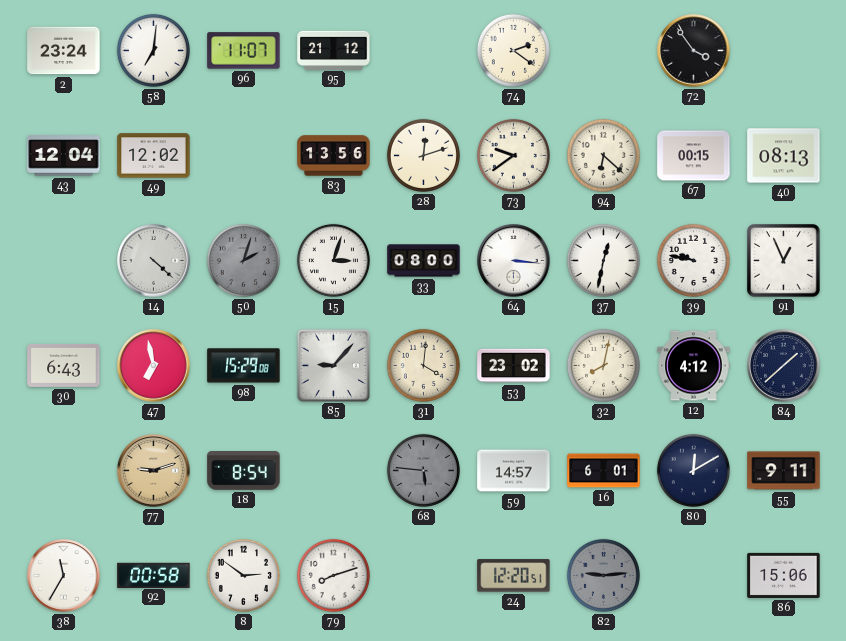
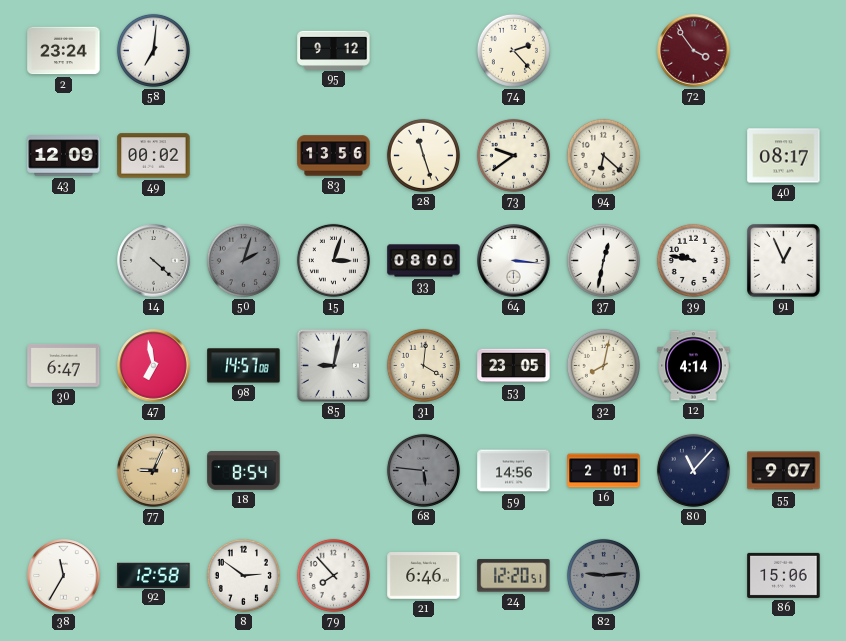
96: 11:07 -> none
95: 21:12 -> 9:12
74: 2:21 -> 2:23
72 dial: black -> burgundy
43: 12:04 -> 12:09
49: 12:02 -> 00:02
28: 12:12 -> 11:27
67: 00:15 -> none
40: 08:13 -> 08:17
30: 6:43 -> 6:47
98: 15:29 -> 14:57
85: 9:07 -> 9:02
53: 23:02 -> 23:05
12: 4:12 -> 4:14
84: 1:38 -> none
77: 9:12 -> 9:04
59: 14:57 -> 14:56
16: 6:01 -> 2:01
80: 12:10 -> 11:07
55: 9:11 -> 9:07
92: 00:58 -> 12:58
79: 8:12 -> 7:53
21: none -> 6:46
